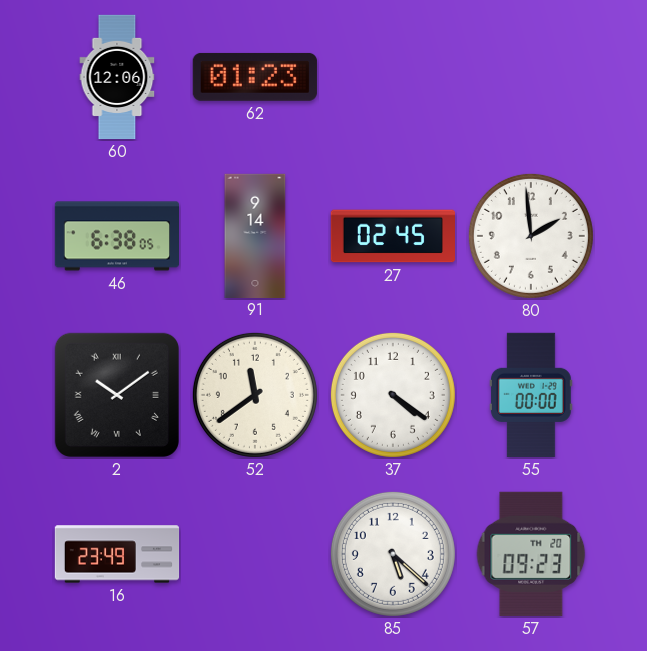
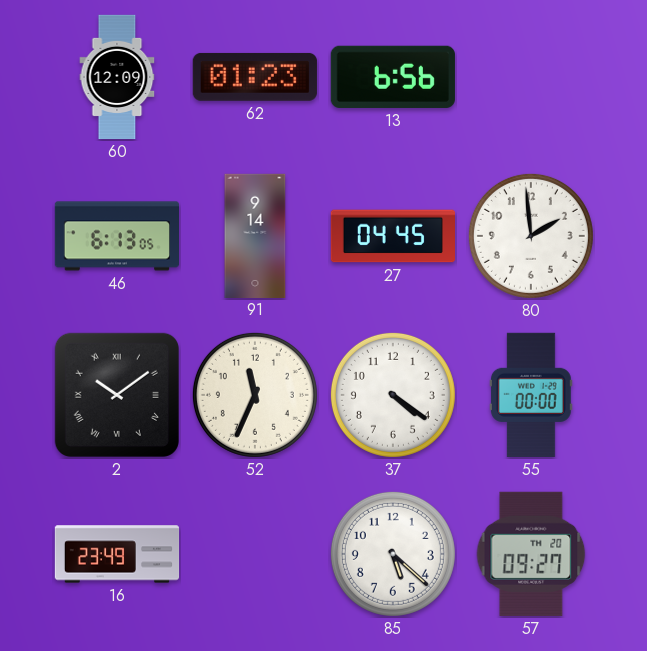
60: 12:06 -> 12:09
13: none -> 6:56
46: 6:38 -> 6:13
27: 02:45 -> 04:45
52: 11:39 -> 11:34
57: 09:23 -> 09:27
